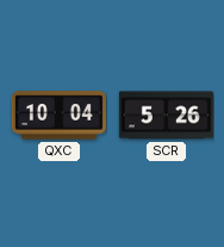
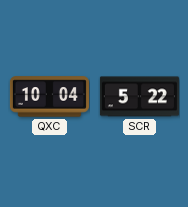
SCR: 5:26 -> 5:22
